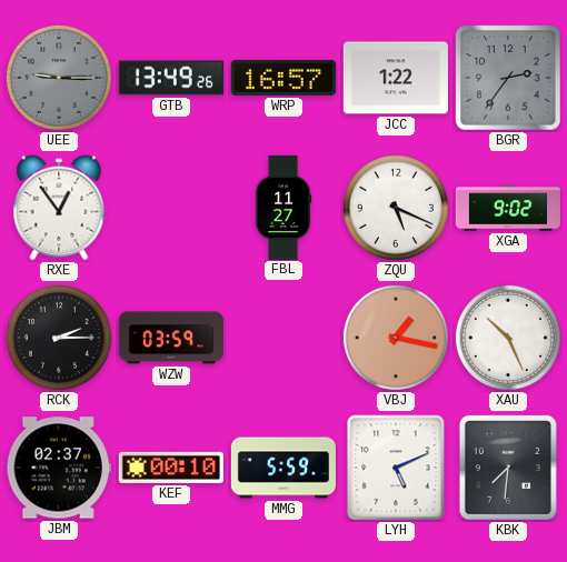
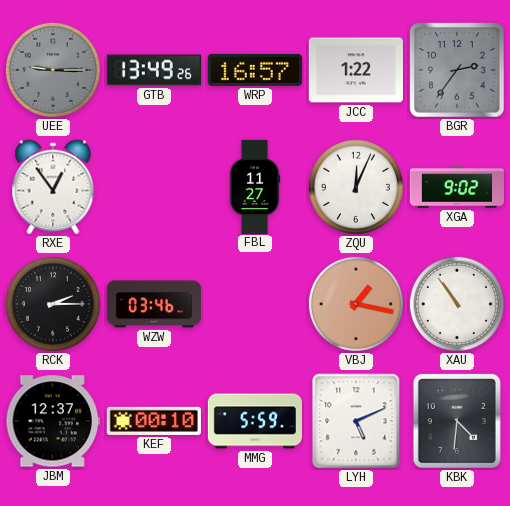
ZQU: 5:19 -> 12:04
WZW: 03:59 -> 03:46
XAU: 10:26 -> 10:54
JBM: 02:37 -> 12:37
KBK: 7:31 -> 4:31
